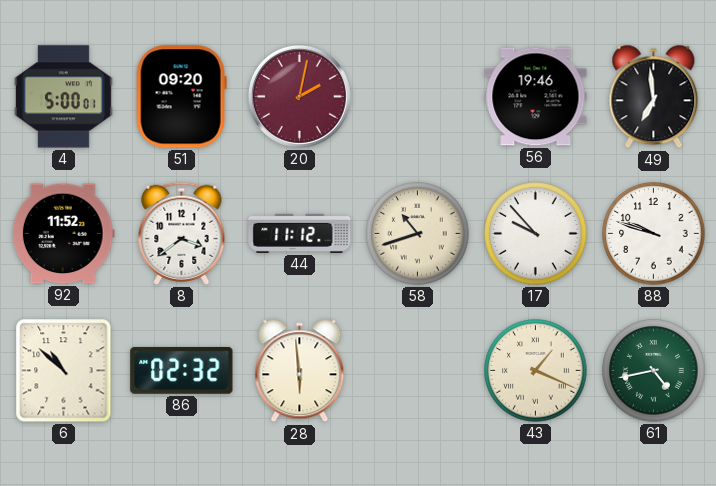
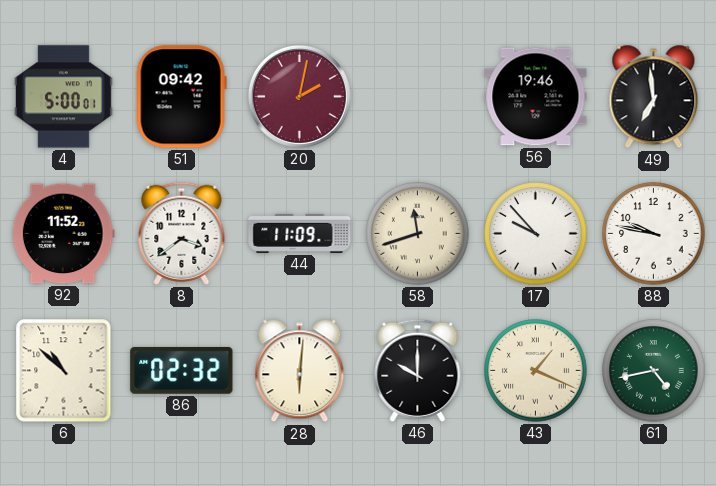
51: 09:20 -> 09:42
44: 11:12 -> 11:09
58: 10:42 -> 11:42
88: 9:48 -> 9:47
28: 5:59 -> 6:01
46: none -> 10:00
